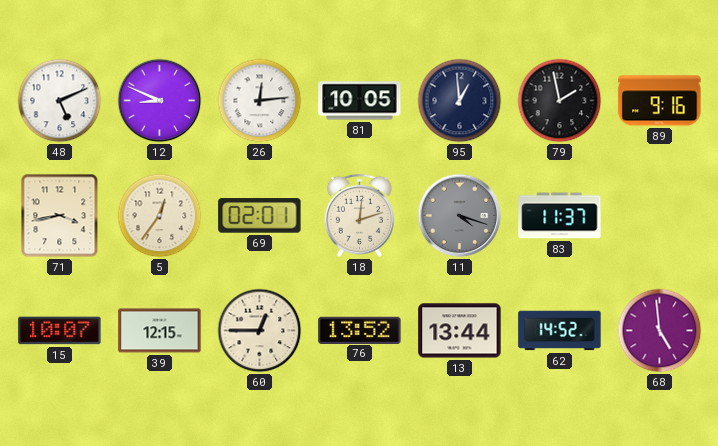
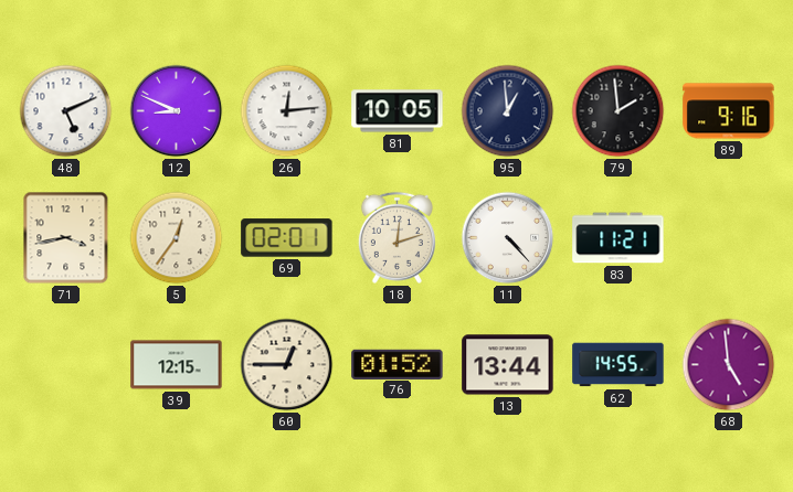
79: 1:58 -> 1:59
11: 4:18 -> 4:23
11 dial: grey -> white
83: 11:37 -> 11:21
15: 10:07 -> none
76: 13:52 -> 01:52
62: 14:52 -> 14:55
